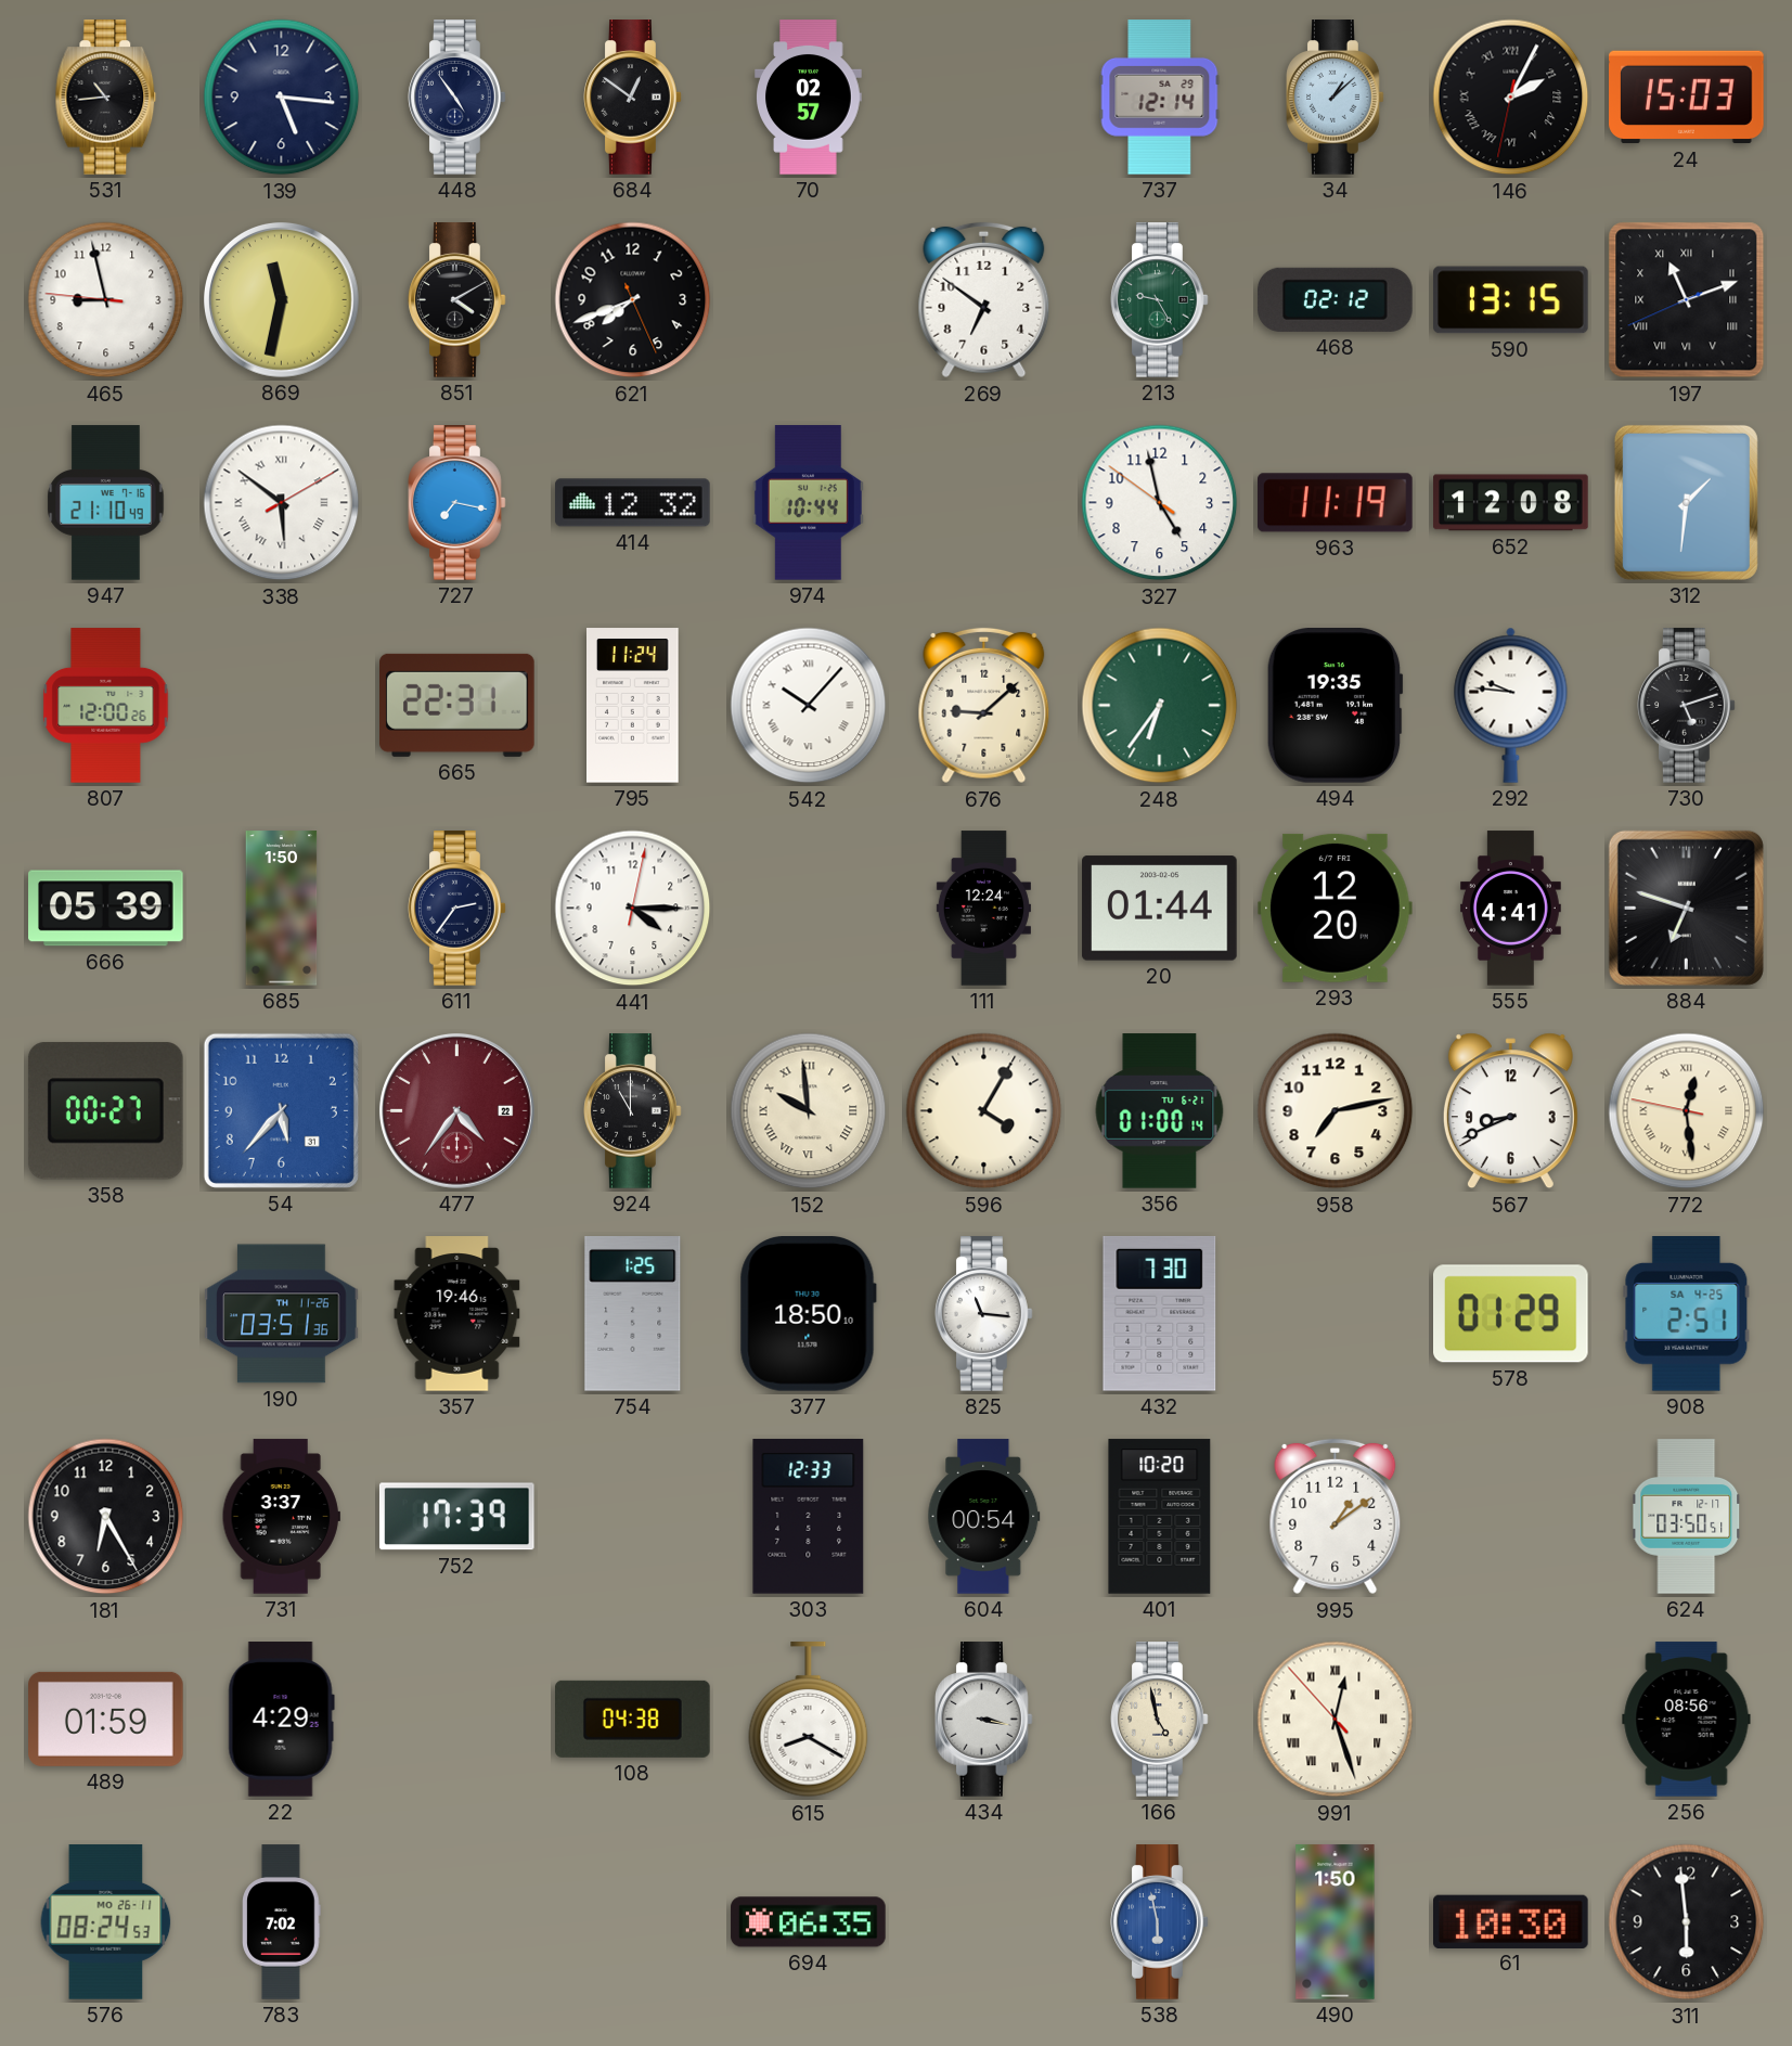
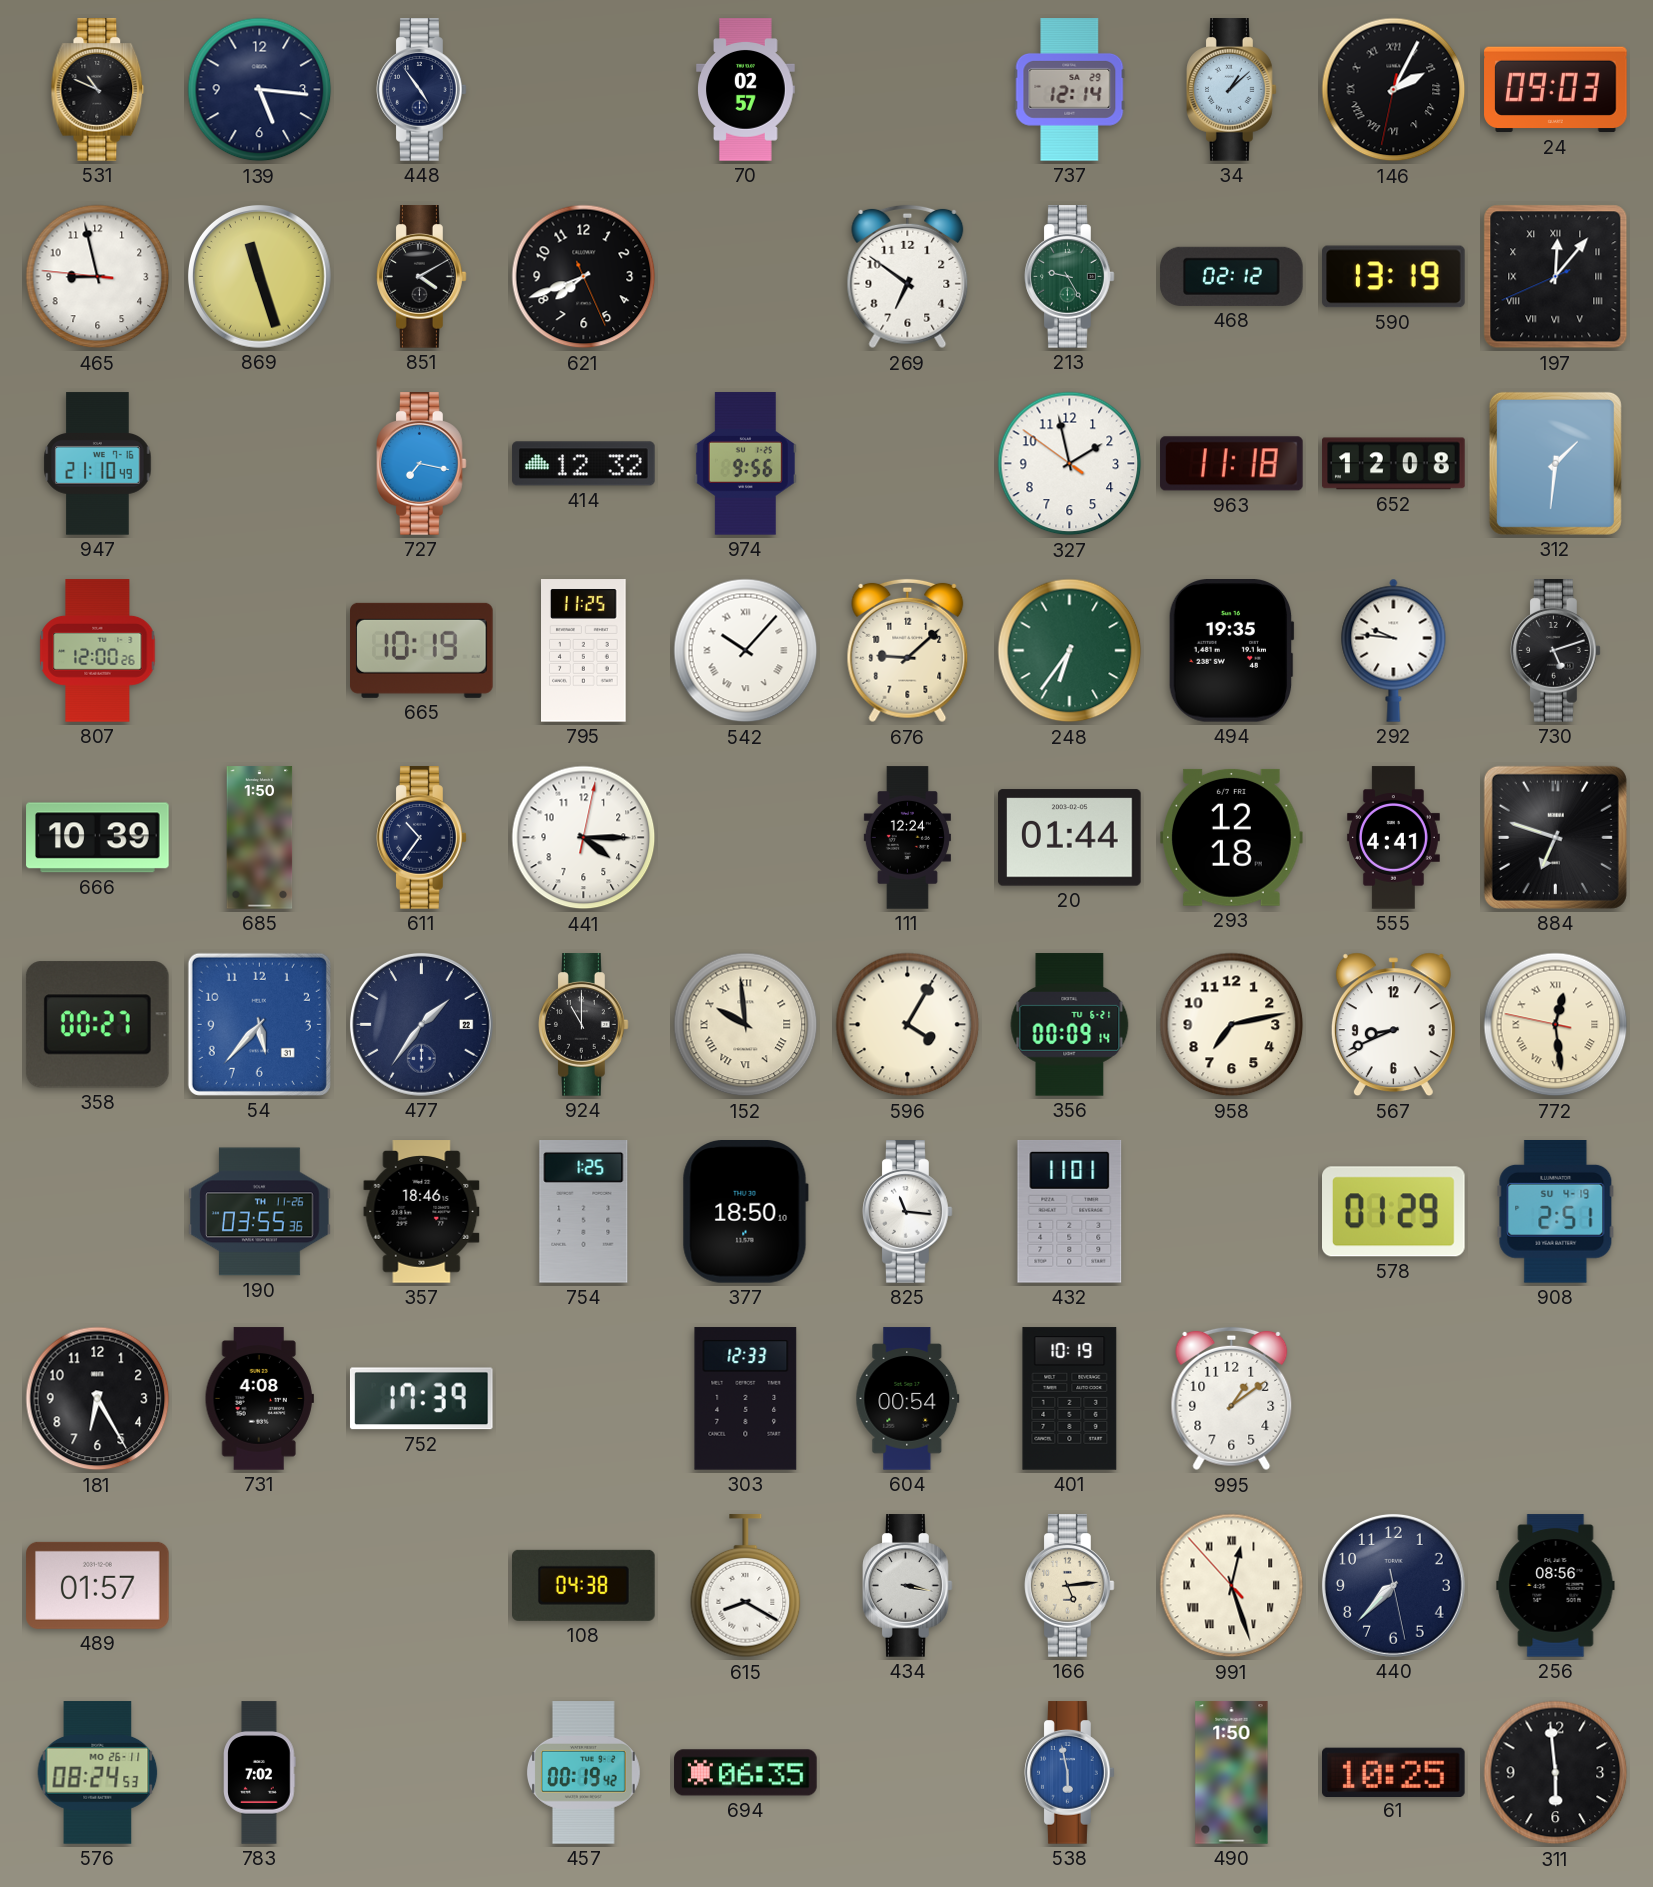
531: 10:44 -> 10:49
684: 12:51 -> none
24: 15:03 -> 09:03
869: 11:32 -> 11:27
590: 13:15 -> 13:19
197: 11:11 -> 12:06
338: 5:51 -> none
974: 10:44 -> 9:56
327: 4:57 -> 1:57
963: 11:19 -> 11:18
665: 22:31 -> 10:19
795: 11:24 -> 11:25
666: 05:39 -> 10:39
611: 2:36 -> 10:36
293: 12:20 -> 12:18
477: 4:36 -> 1:36
477 dial: burgundy -> navy
356: 01:00 -> 00:09
190: 03:51 -> 03:55
357: 19:46 -> 18:46
432: 7:30 -> 11:01
908 date: SA 4-25 -> SU 4-19
731: 3:37 -> 4:08
401: 10:20 -> 10:19
624: 03:50 -> none
489: 01:59 -> 01:57
22: 4:29 -> none
166: 4:58 -> 5:14
440: none -> 7:37
457: none -> 00:19
61: 10:30 -> 10:25
